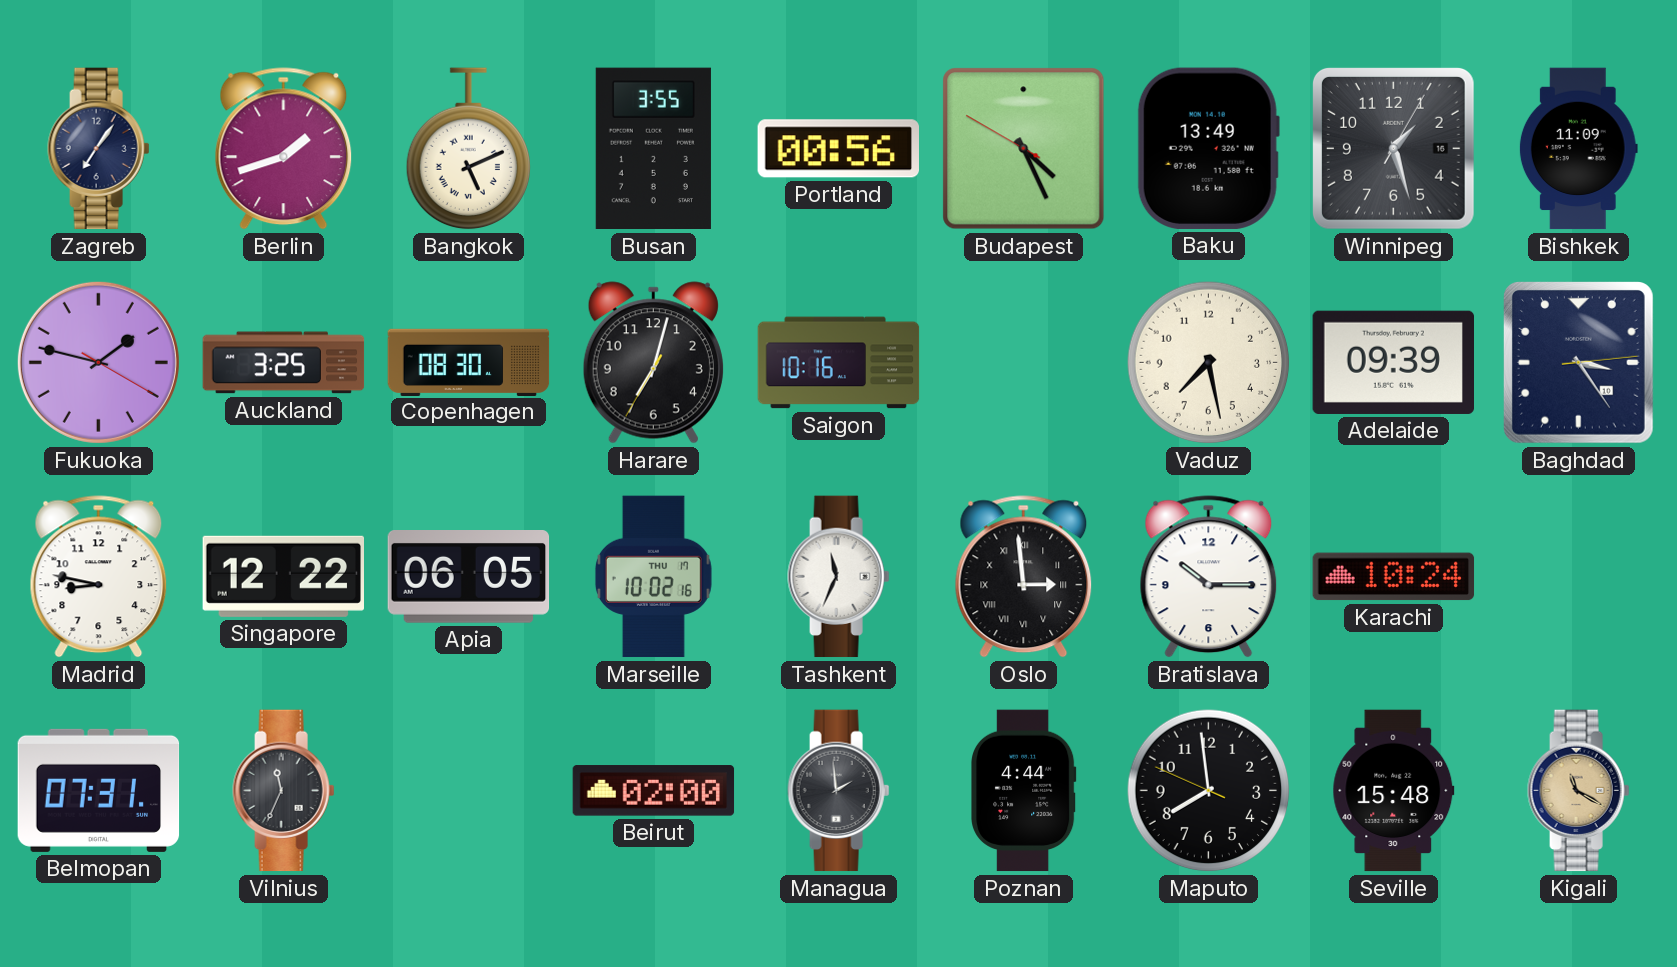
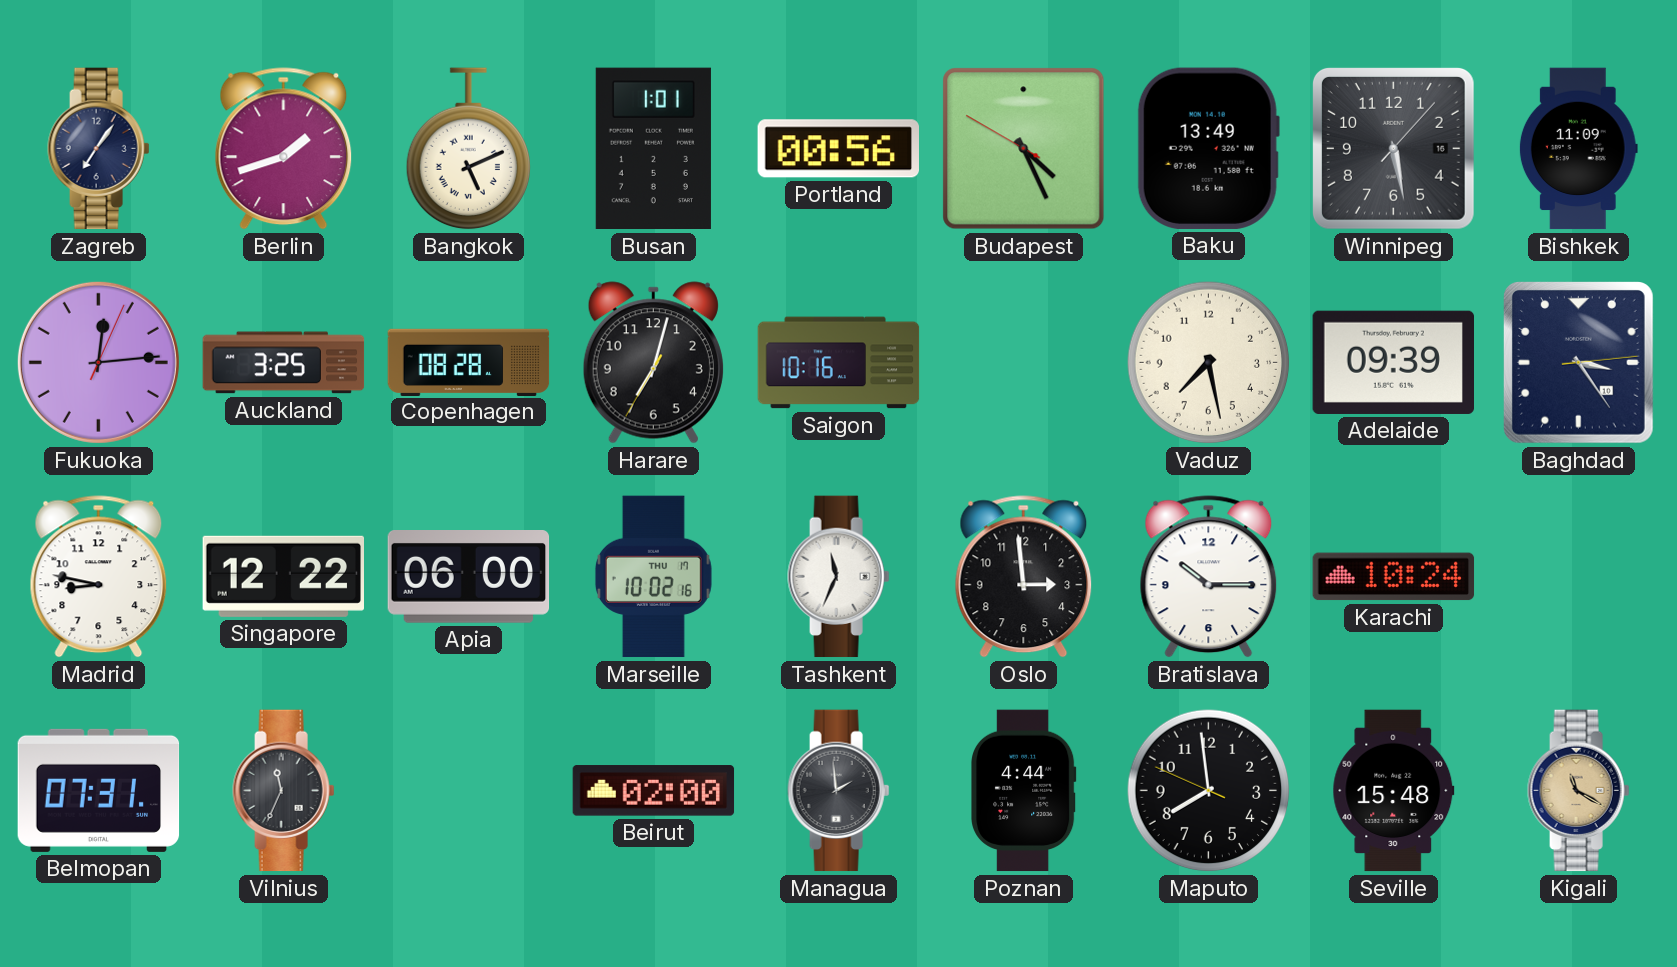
Busan: 3:55 -> 1:01
Winnipeg: 1:27 -> 5:28
Fukuoka: 1:47 -> 12:14
Copenhagen: 08:30 -> 08:28
Apia: 06:05 -> 06:00
Oslo numerals: Roman -> Arabic
